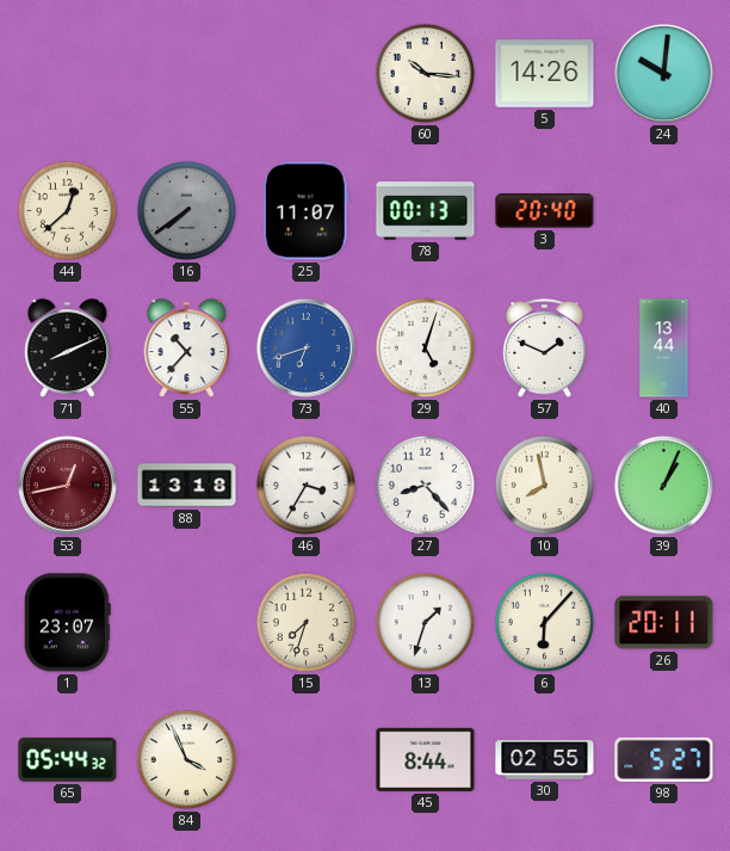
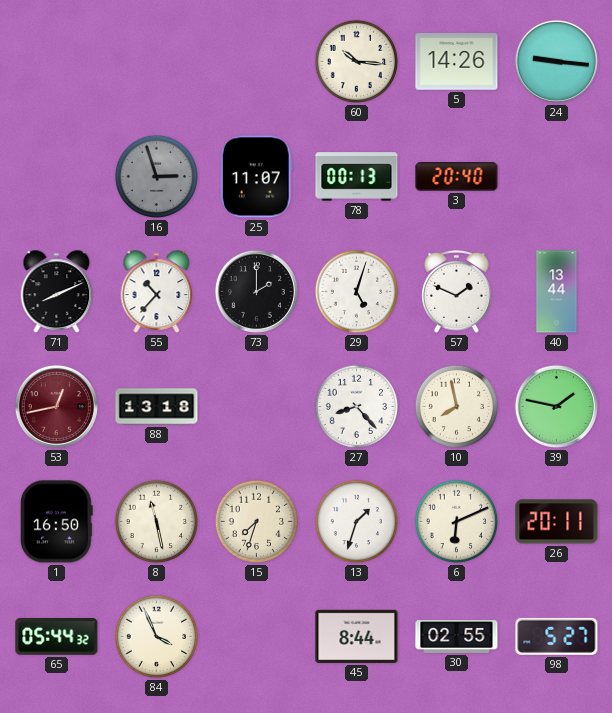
24: 10:01 -> 9:16
44: 12:38 -> none
16: 7:39 -> 2:57
73: 6:42 -> 2:00
73 dial: blue -> black
46: 3:35 -> none
39: 1:04 -> 1:47
1: 23:07 -> 16:50
8: none -> 11:28
6: 6:07 -> 6:11
